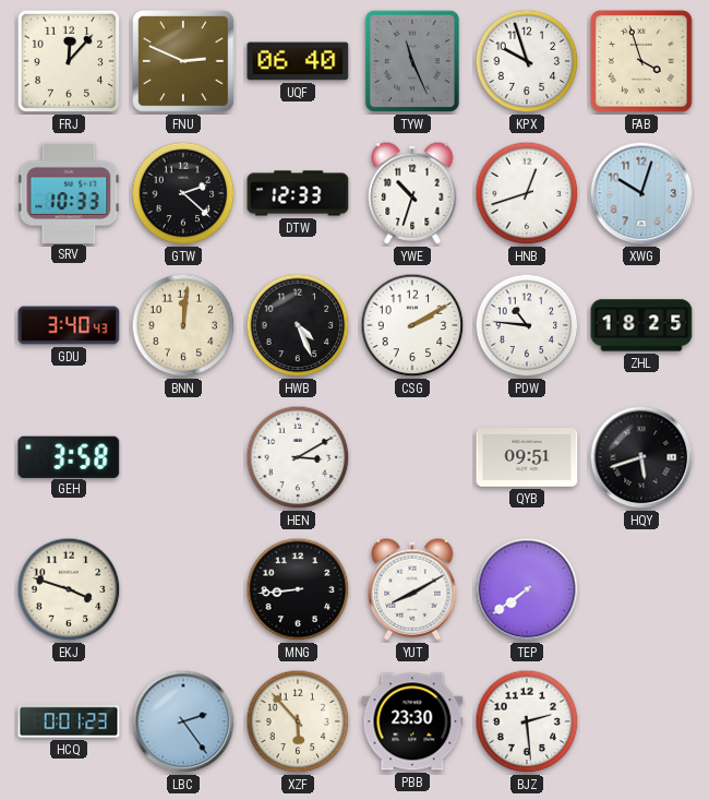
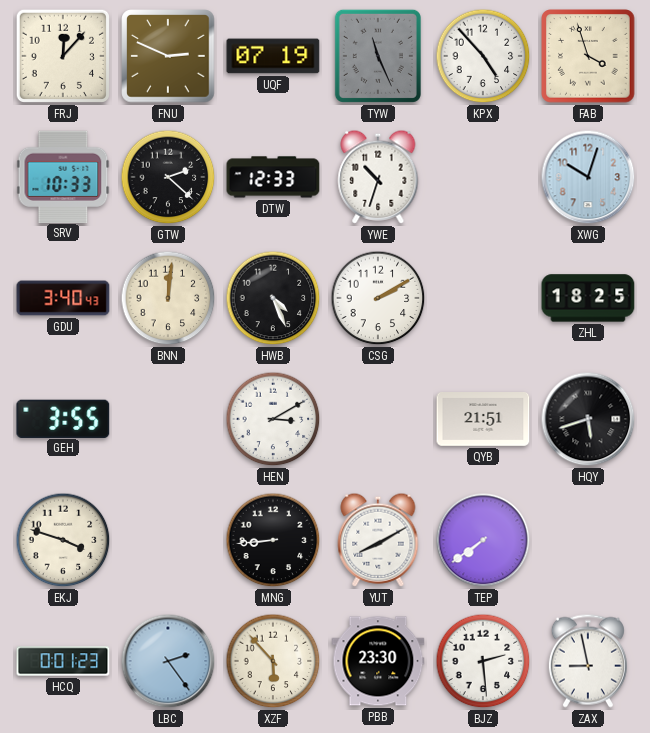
UQF: 06:40 -> 07:19
KPX: 9:57 -> 4:53
HNB: 12:42 -> none
PDW: 10:46 -> none
GEH: 3:58 -> 3:55
QYB: 09:51 -> 21:51
ZAX: none -> 8:58
